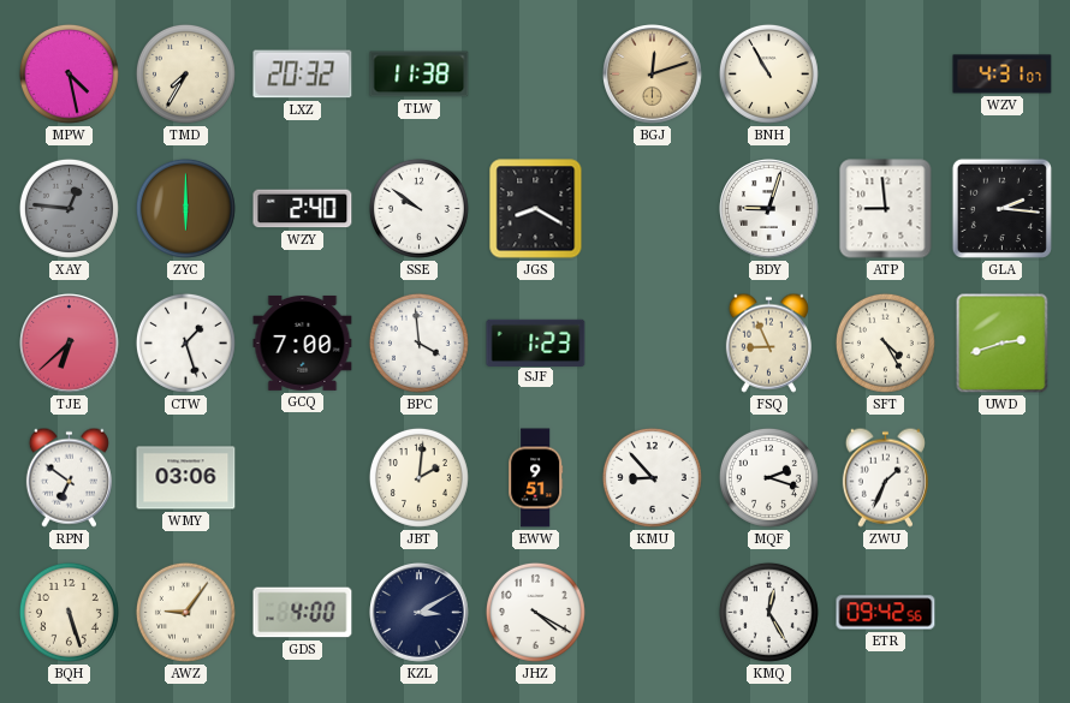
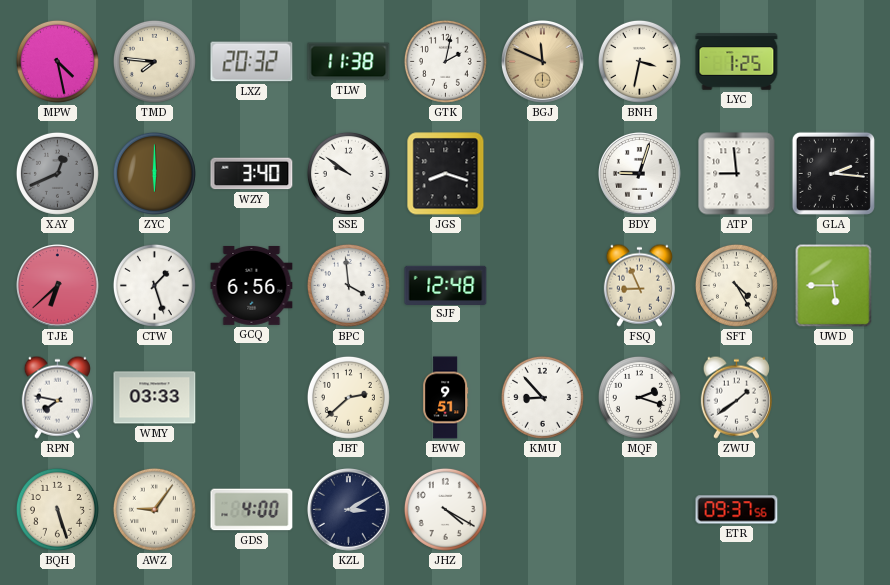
TMD: 7:35 -> 7:46
GTK: none -> 2:02
BGJ: 12:12 -> 11:49
BNH: 10:55 -> 3:32
LYC: none -> 1:25
WZV: 4:31 -> none
XAY: 12:46 -> 12:41
WZY: 2:40 -> 3:40
JGS: 8:20 -> 8:18
GCQ: 7:00 -> 6:56
SJF: 1:23 -> 12:48
UWD: 2:42 -> 5:45
RPN: 6:51 -> 7:47
WMY: 03:06 -> 03:33
JBT: 2:01 -> 2:38
ZWU: 1:34 -> 1:39
KMQ: 12:25 -> none
ETR: 09:42 -> 09:37
